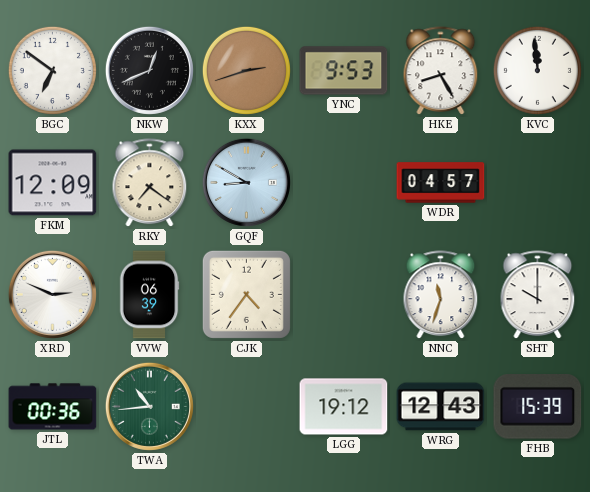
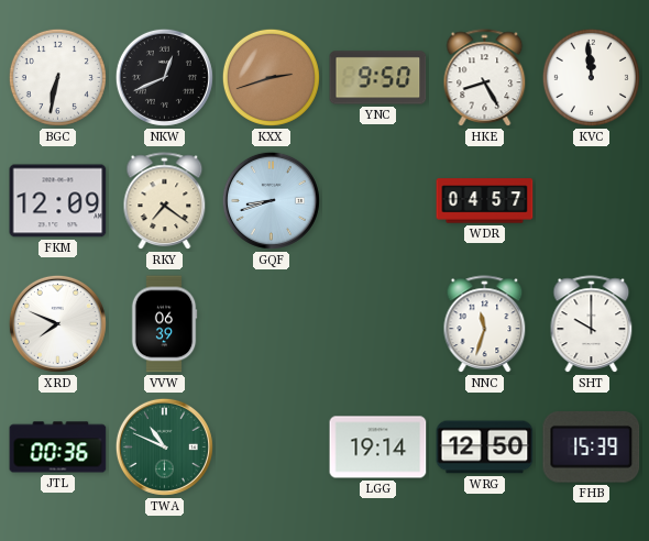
BGC: 6:51 -> 6:32
YNC: 9:53 -> 9:50
GQF: 8:50 -> 8:42
XRD: 2:49 -> 7:49
CJK: 4:36 -> none
TWA: 10:44 -> 10:49
LGG: 19:12 -> 19:14
WRG: 12:43 -> 12:50
